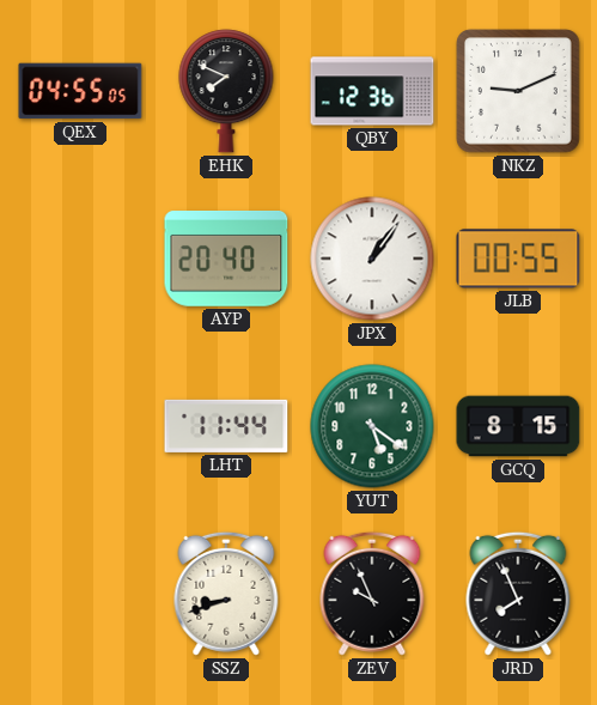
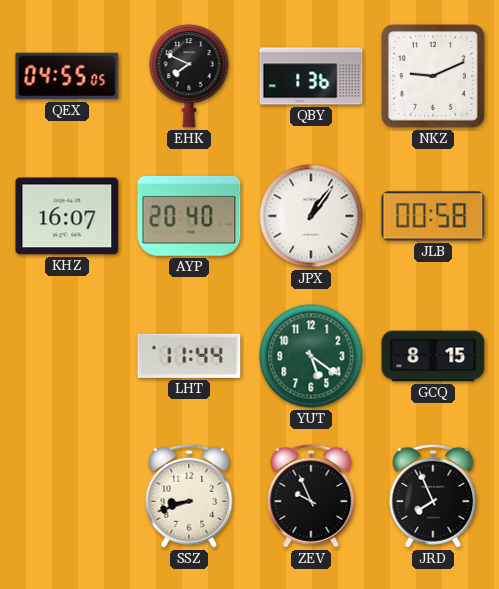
QBY: 12:36 -> 1:36
KHZ: none -> 16:07
JLB: 00:55 -> 00:58
